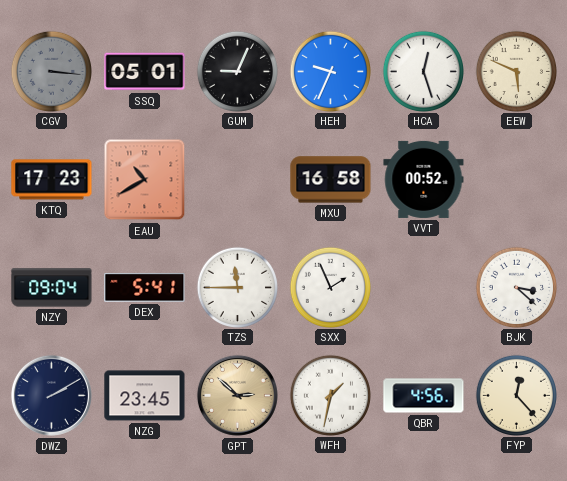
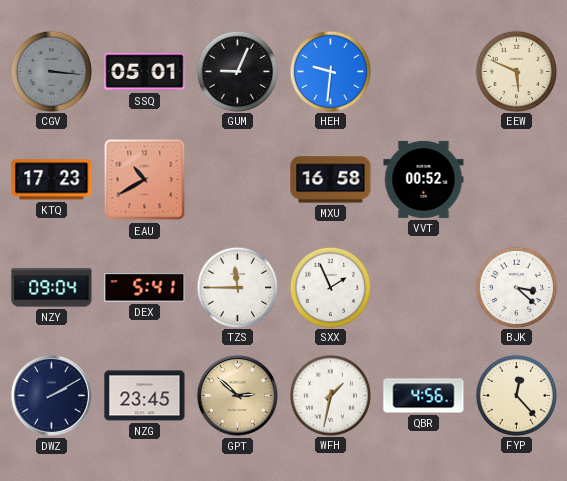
HEH: 9:34 -> 9:31
HCA: 12:27 -> none
